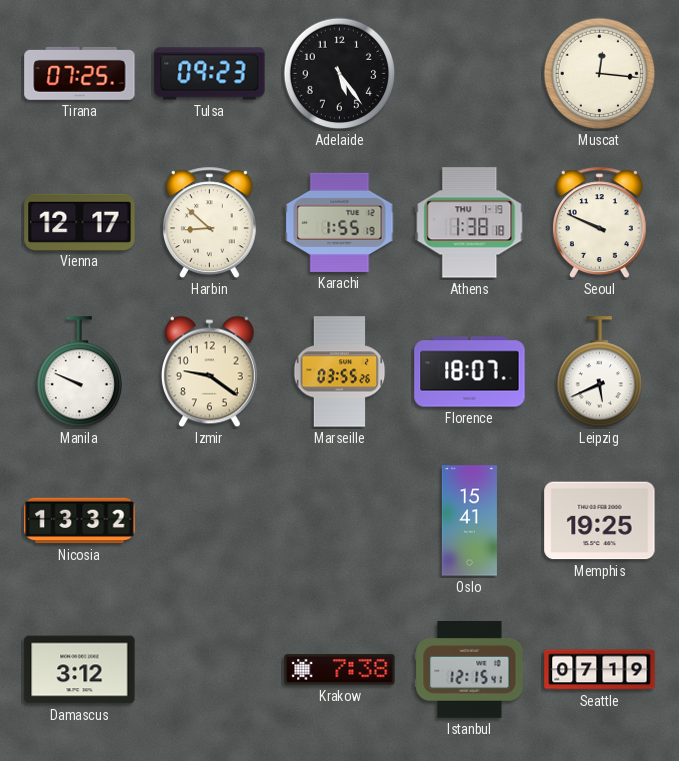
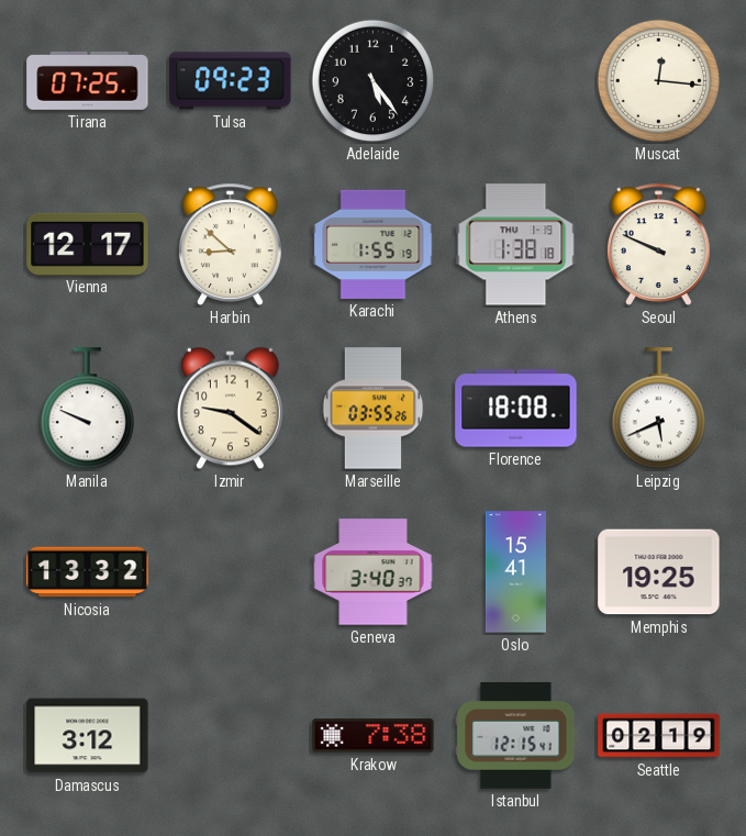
Florence: 18:07 -> 18:08
Geneva: none -> 3:40
Seattle: 07:19 -> 02:19
